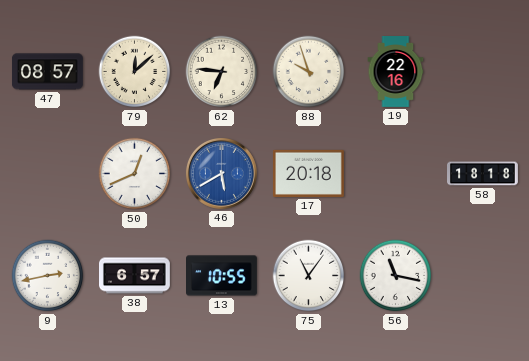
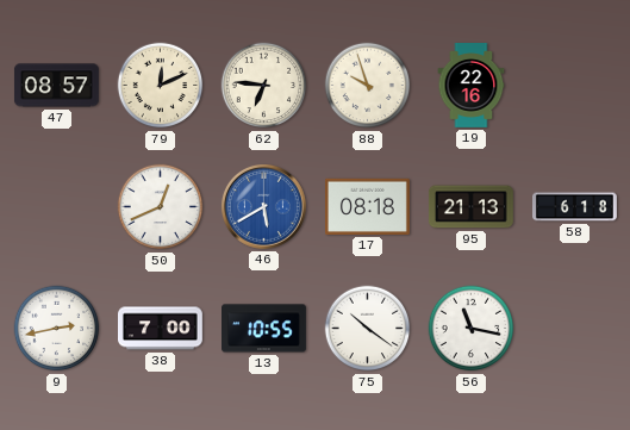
79: 12:08 -> 12:11
17: 20:18 -> 08:18
95: none -> 21:13
58: 18:18 -> 6:18
38: 6:57 -> 7:00
75: 11:06 -> 10:21
